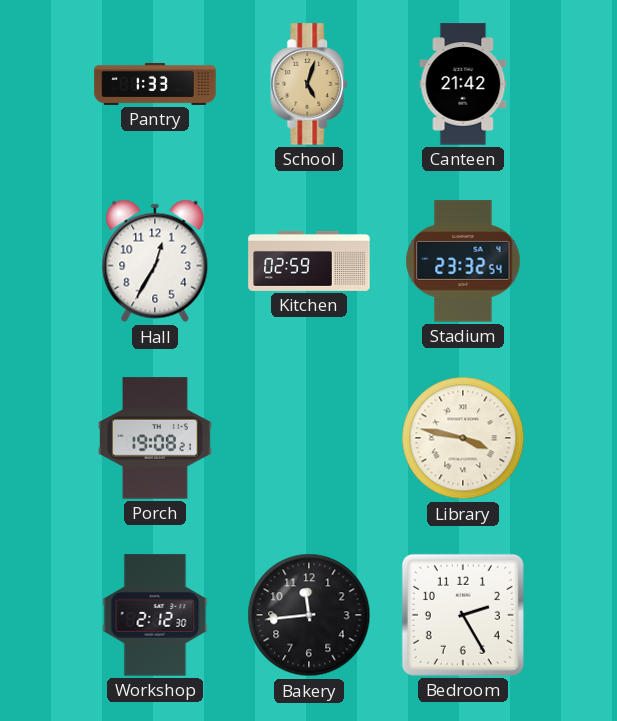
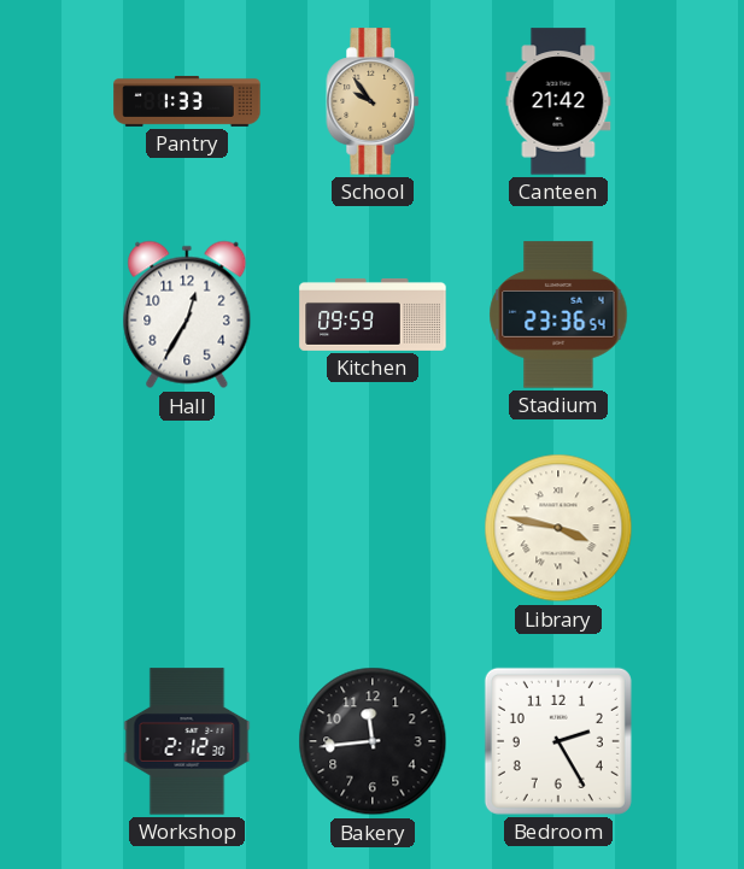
School: 5:03 -> 9:54
Kitchen: 02:59 -> 09:59
Stadium: 23:32 -> 23:36
Porch: 19:08 -> none
